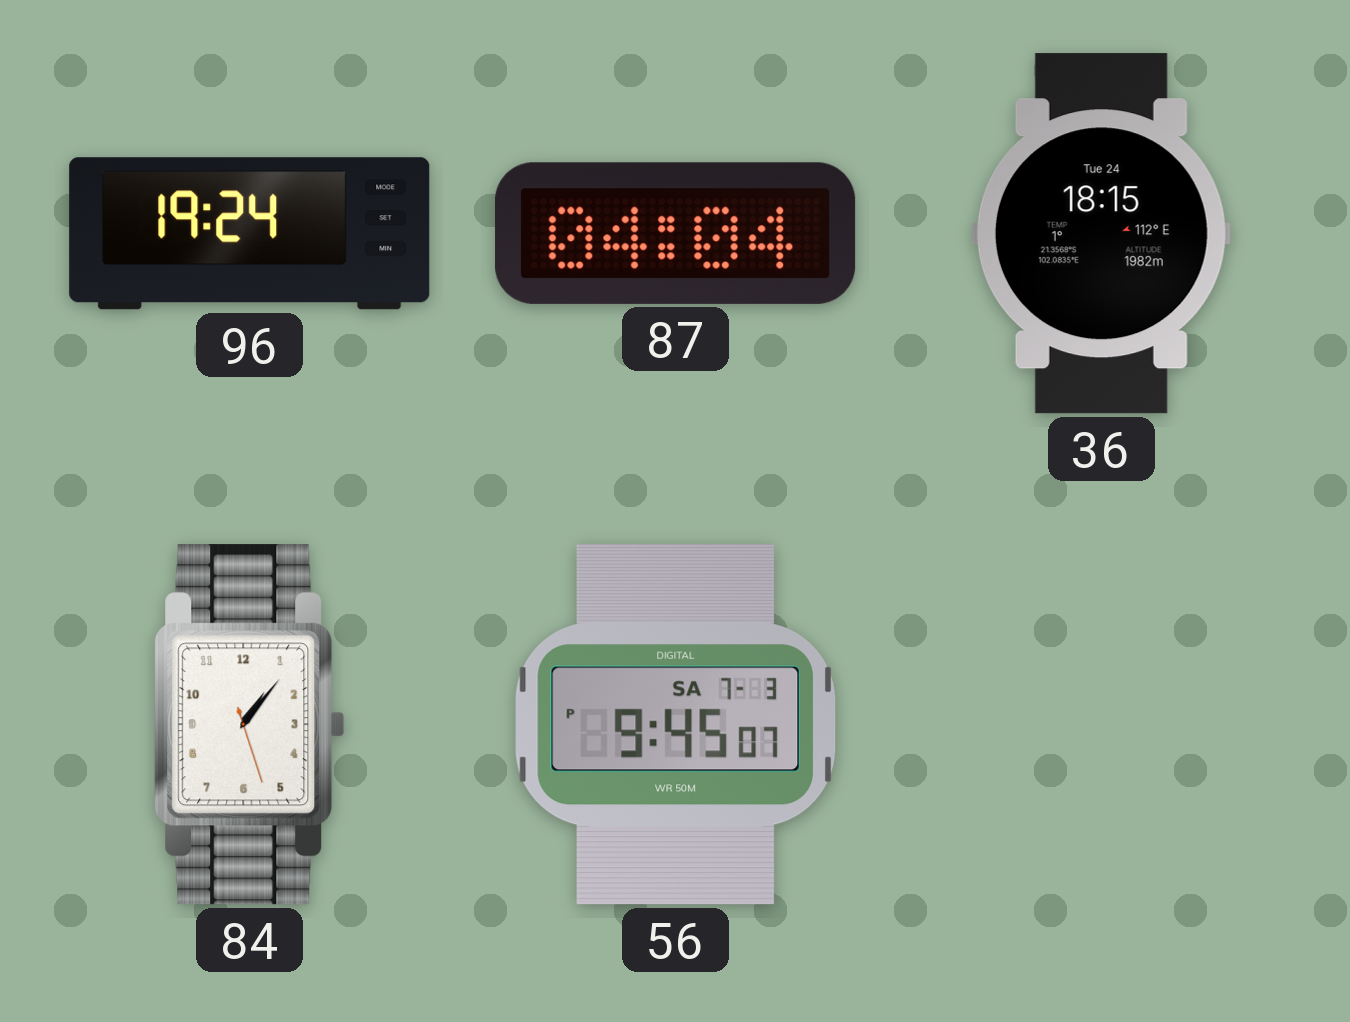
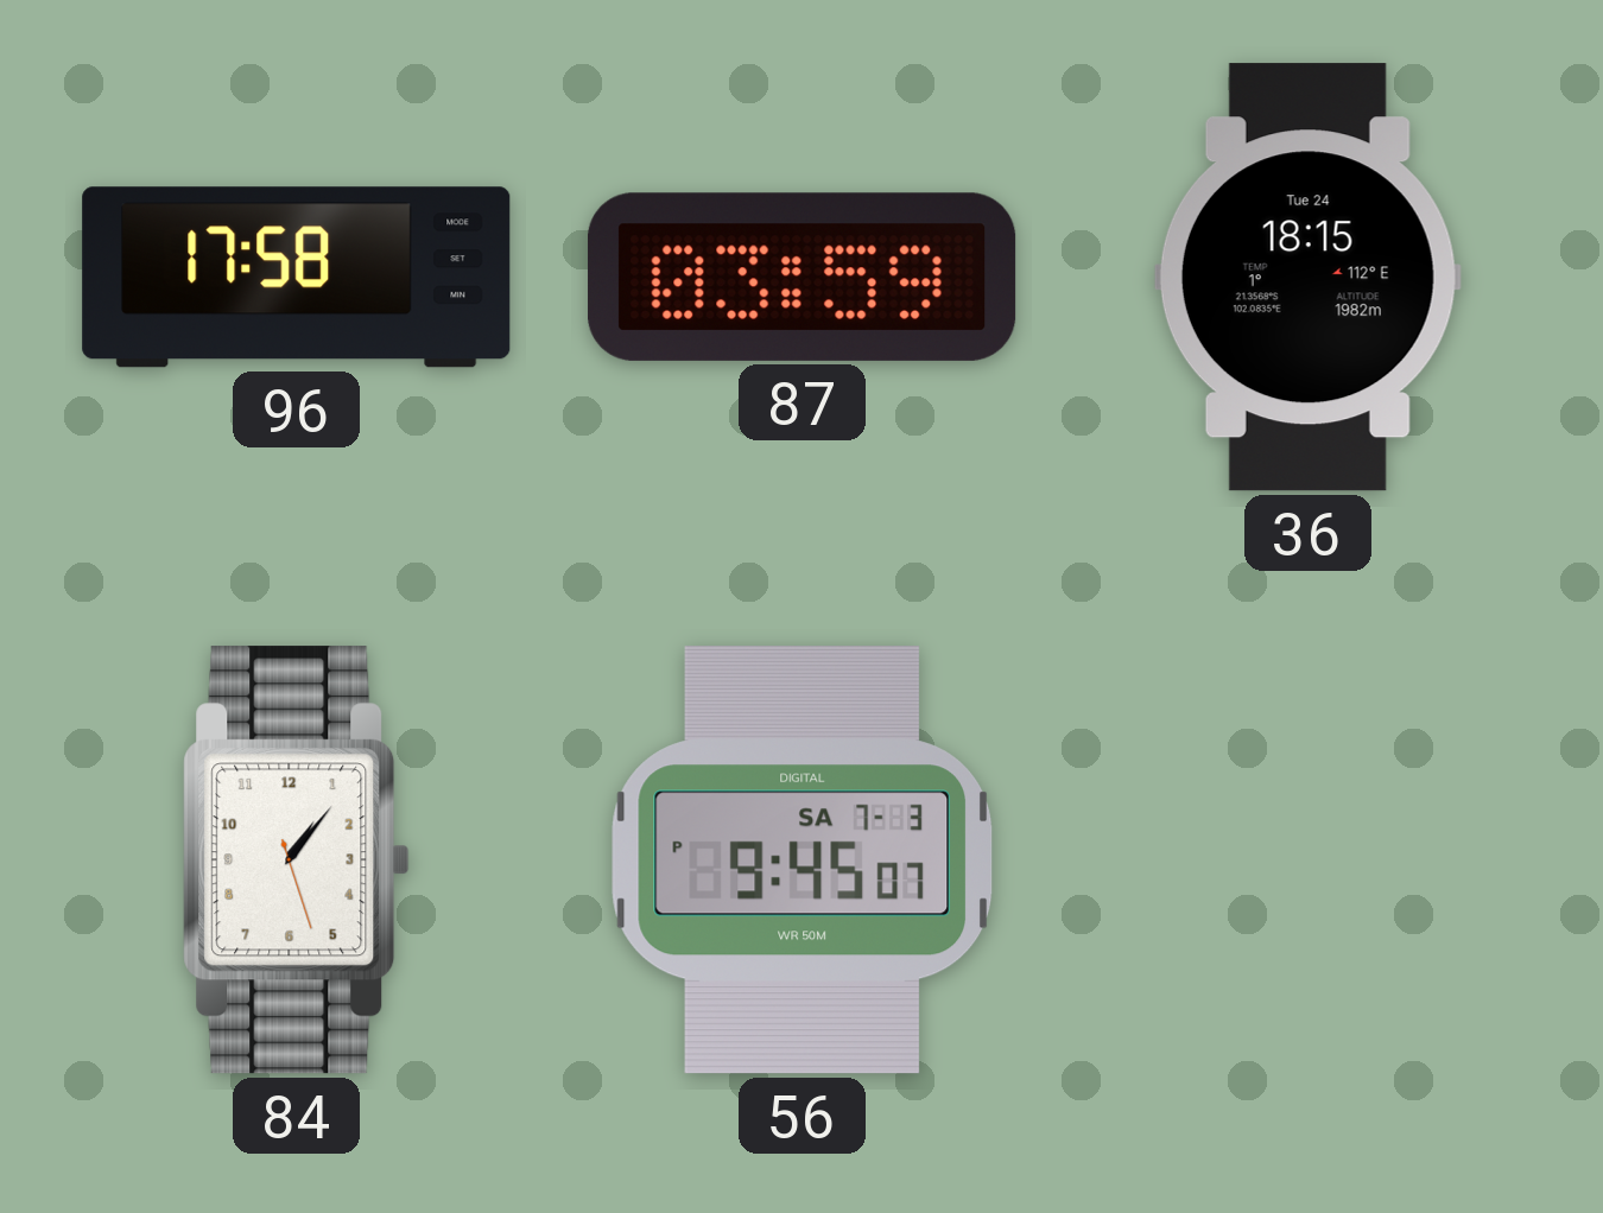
96: 19:24 -> 17:58
87: 04:04 -> 03:59
